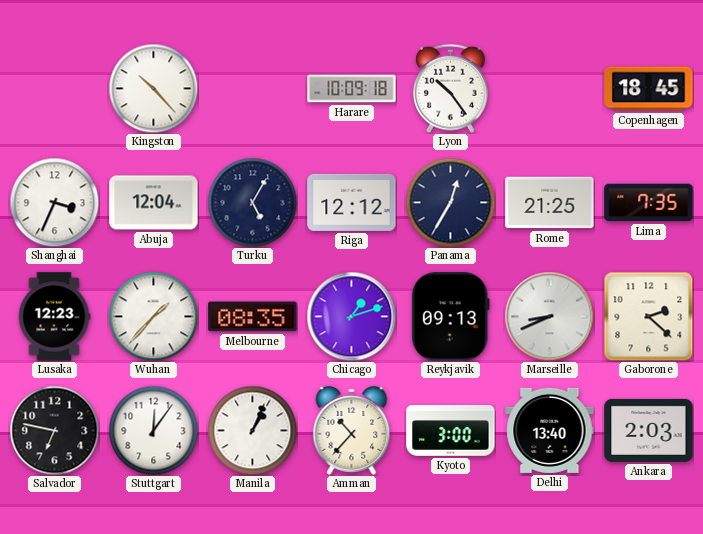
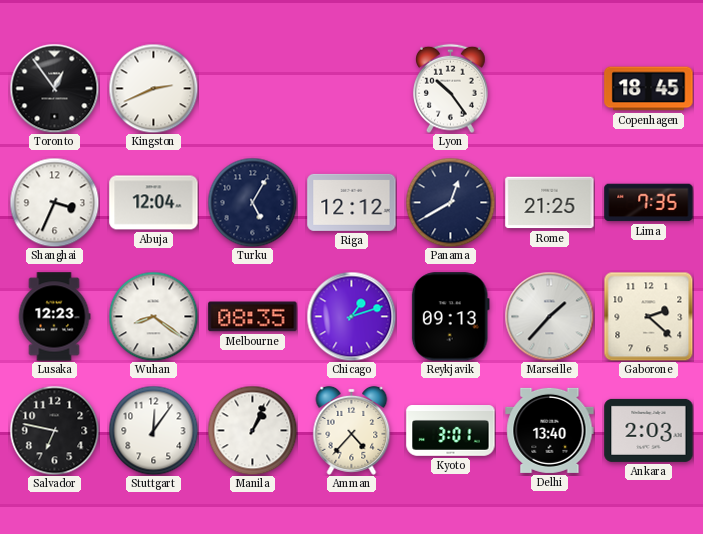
Toronto: none -> 12:54
Kingston: 10:23 -> 2:41
Harare: 10:09 -> none
Panama: 12:35 -> 12:40
Wuhan: 1:37 -> 8:21
Marseille: 8:41 -> 1:37
Amman: 10:37 -> 4:37
Kyoto: 3:00 -> 3:01
